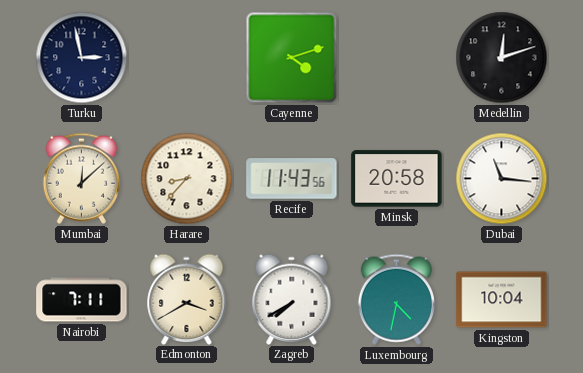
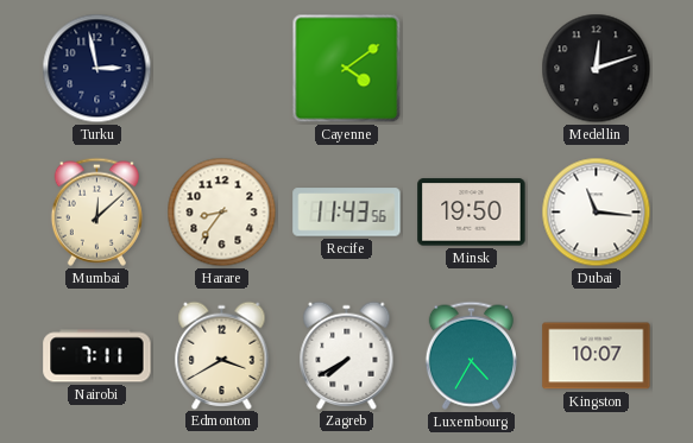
Cayenne: 4:12 -> 4:09
Harare: 8:37 -> 8:36
Minsk: 20:58 -> 19:50
Luxembourg: 4:32 -> 4:35
Kingston: 10:04 -> 10:07
